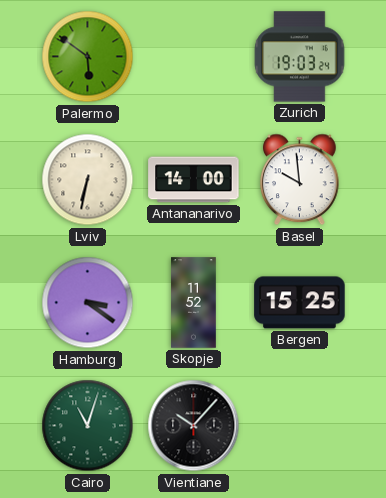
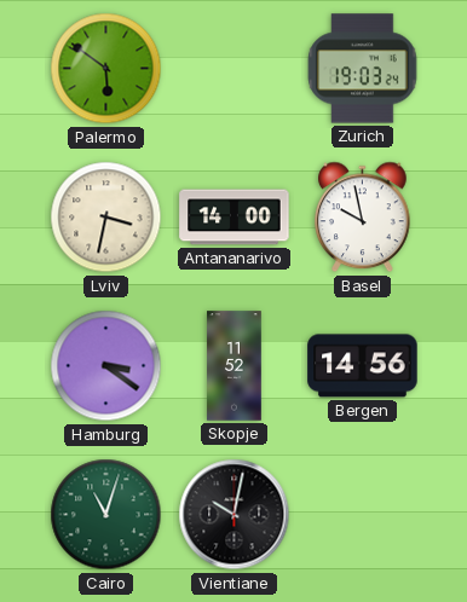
Lviv: 6:32 -> 3:32
Basel: 9:59 -> 9:58
Bergen: 15:25 -> 14:56
Vientiane: 10:07 -> 10:02
